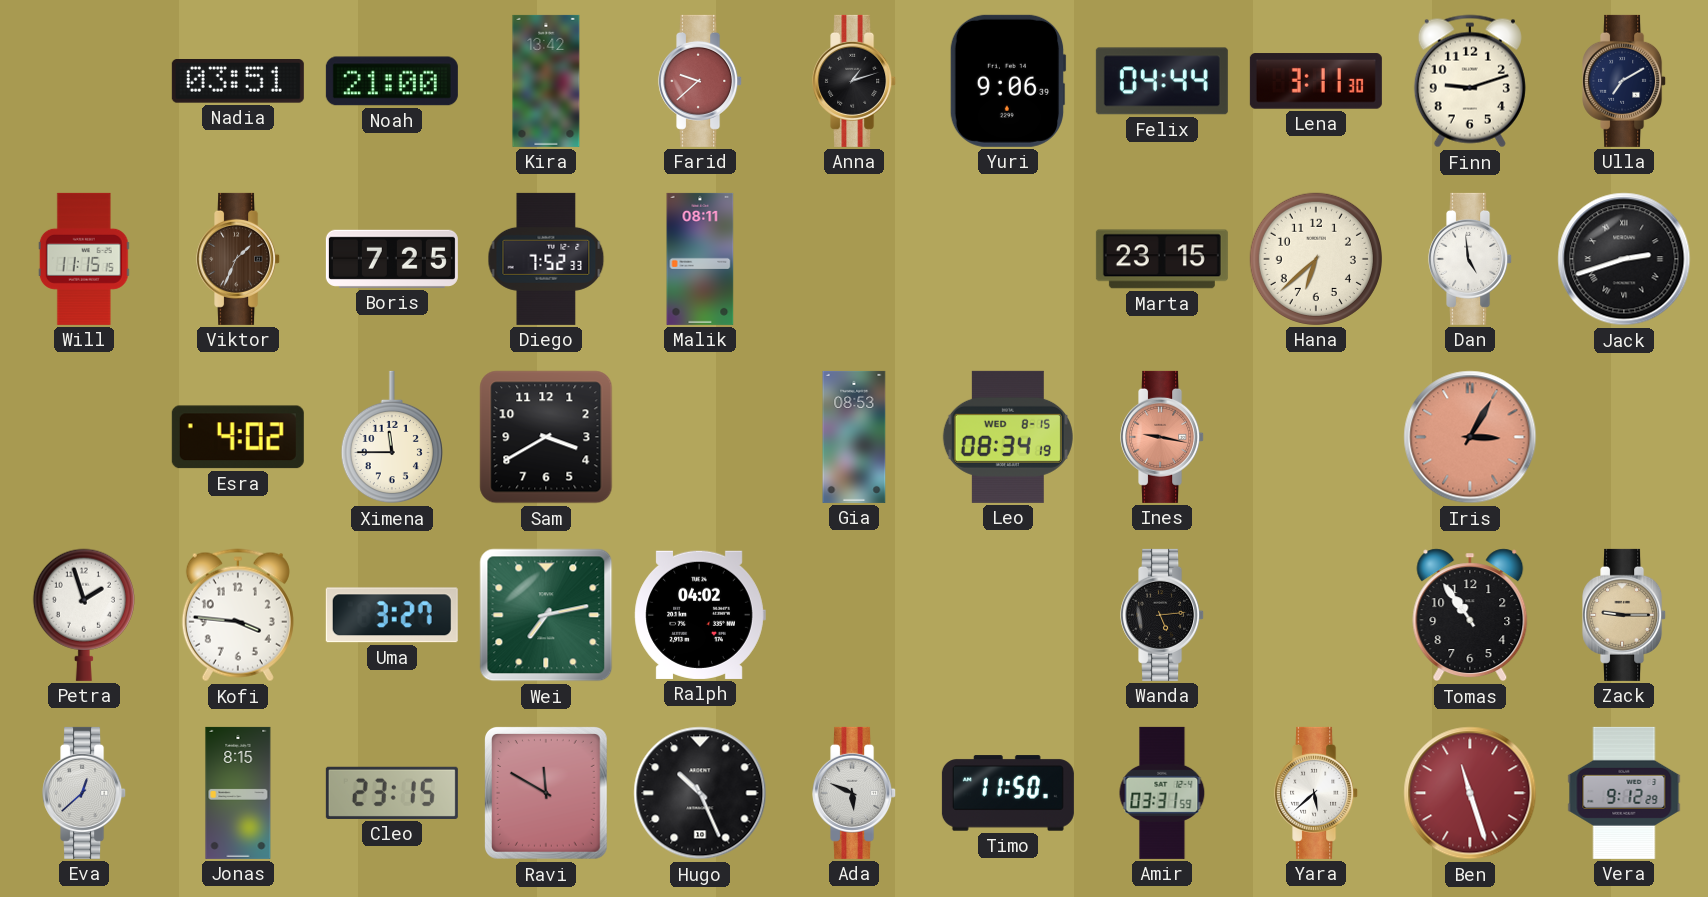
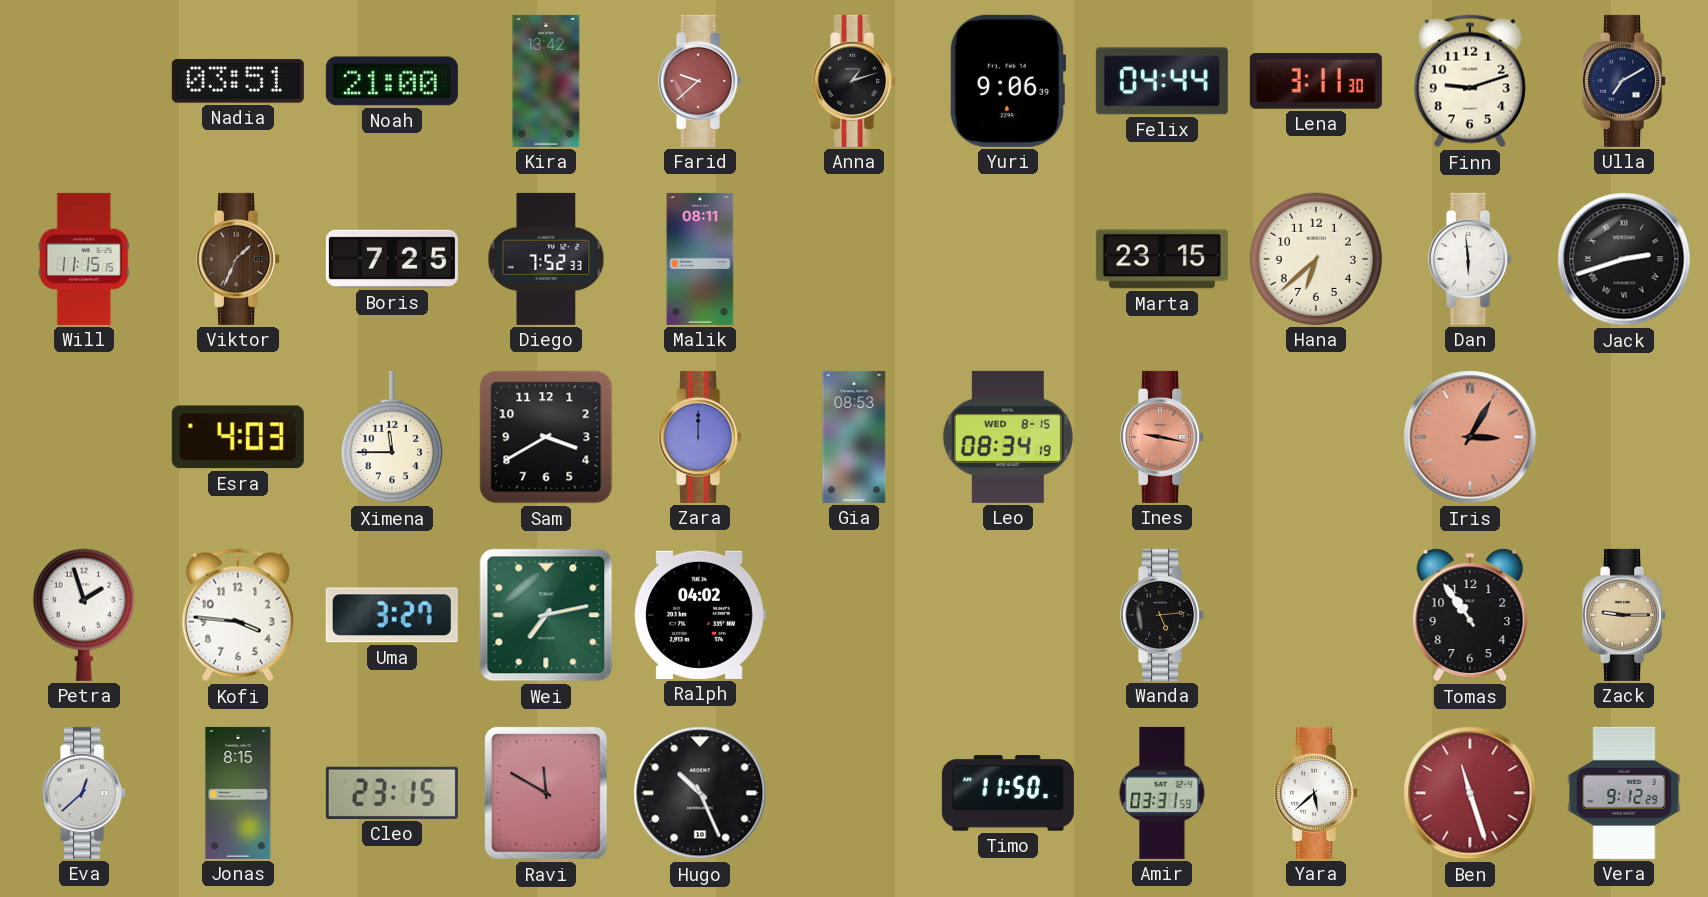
Dan: 4:59 -> 5:59
Esra: 4:02 -> 4:03
Zara: none -> 12:00
Ada: 5:49 -> none
